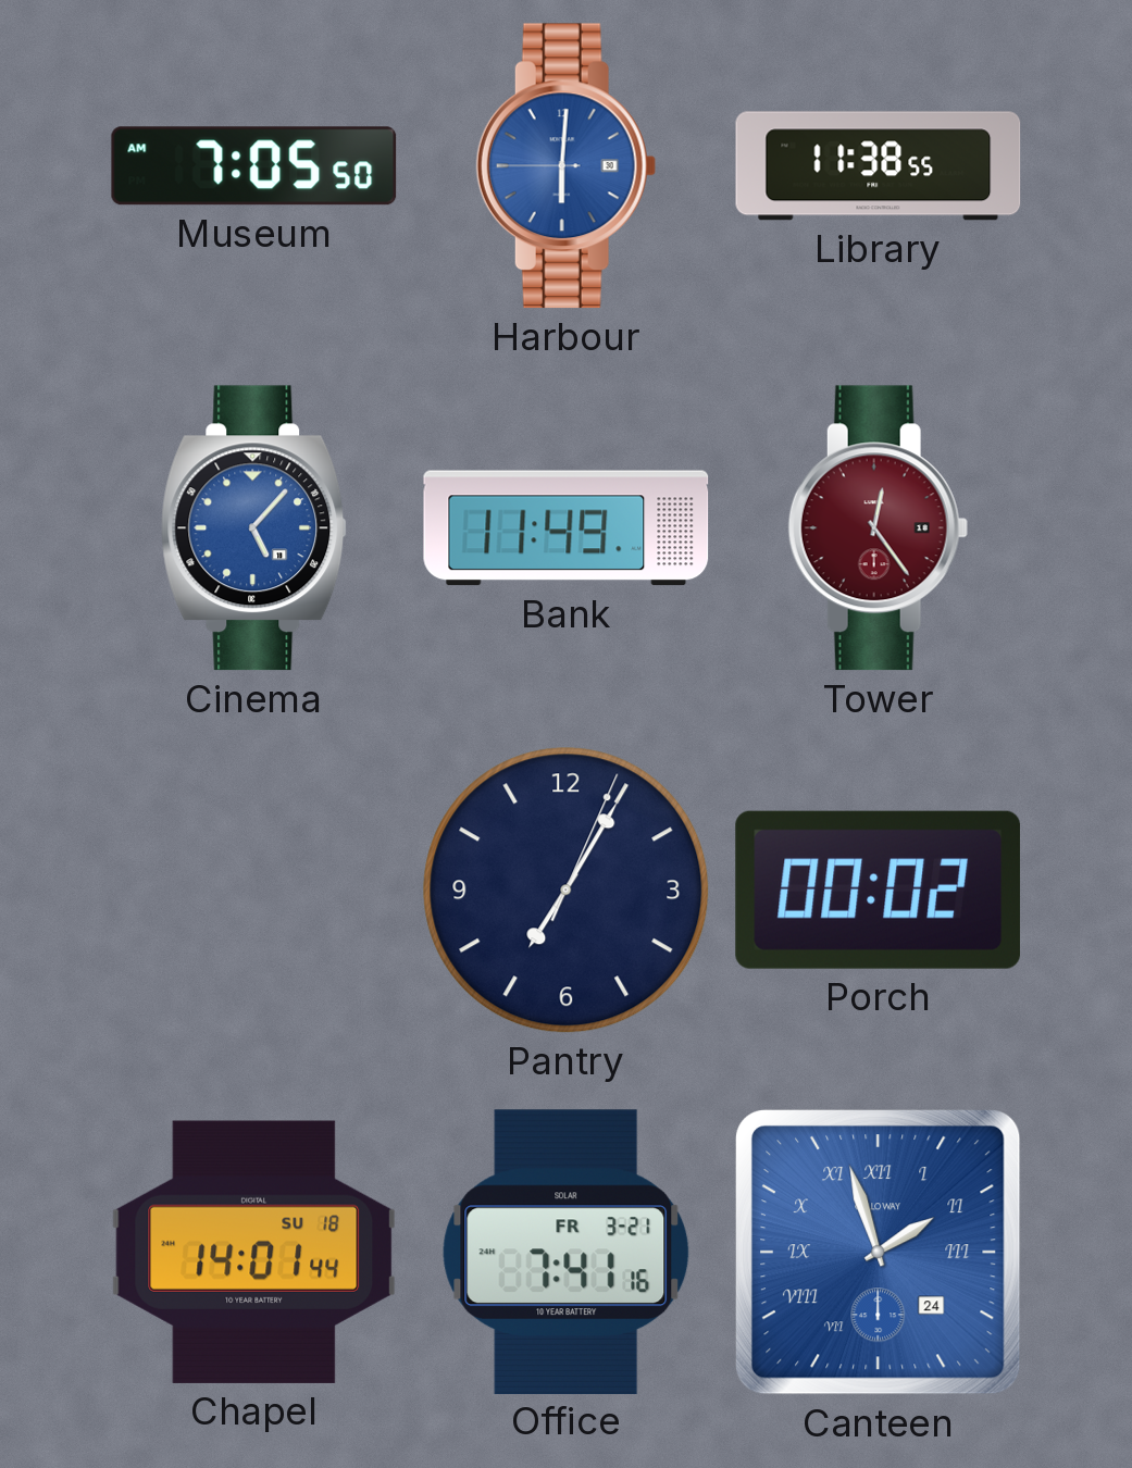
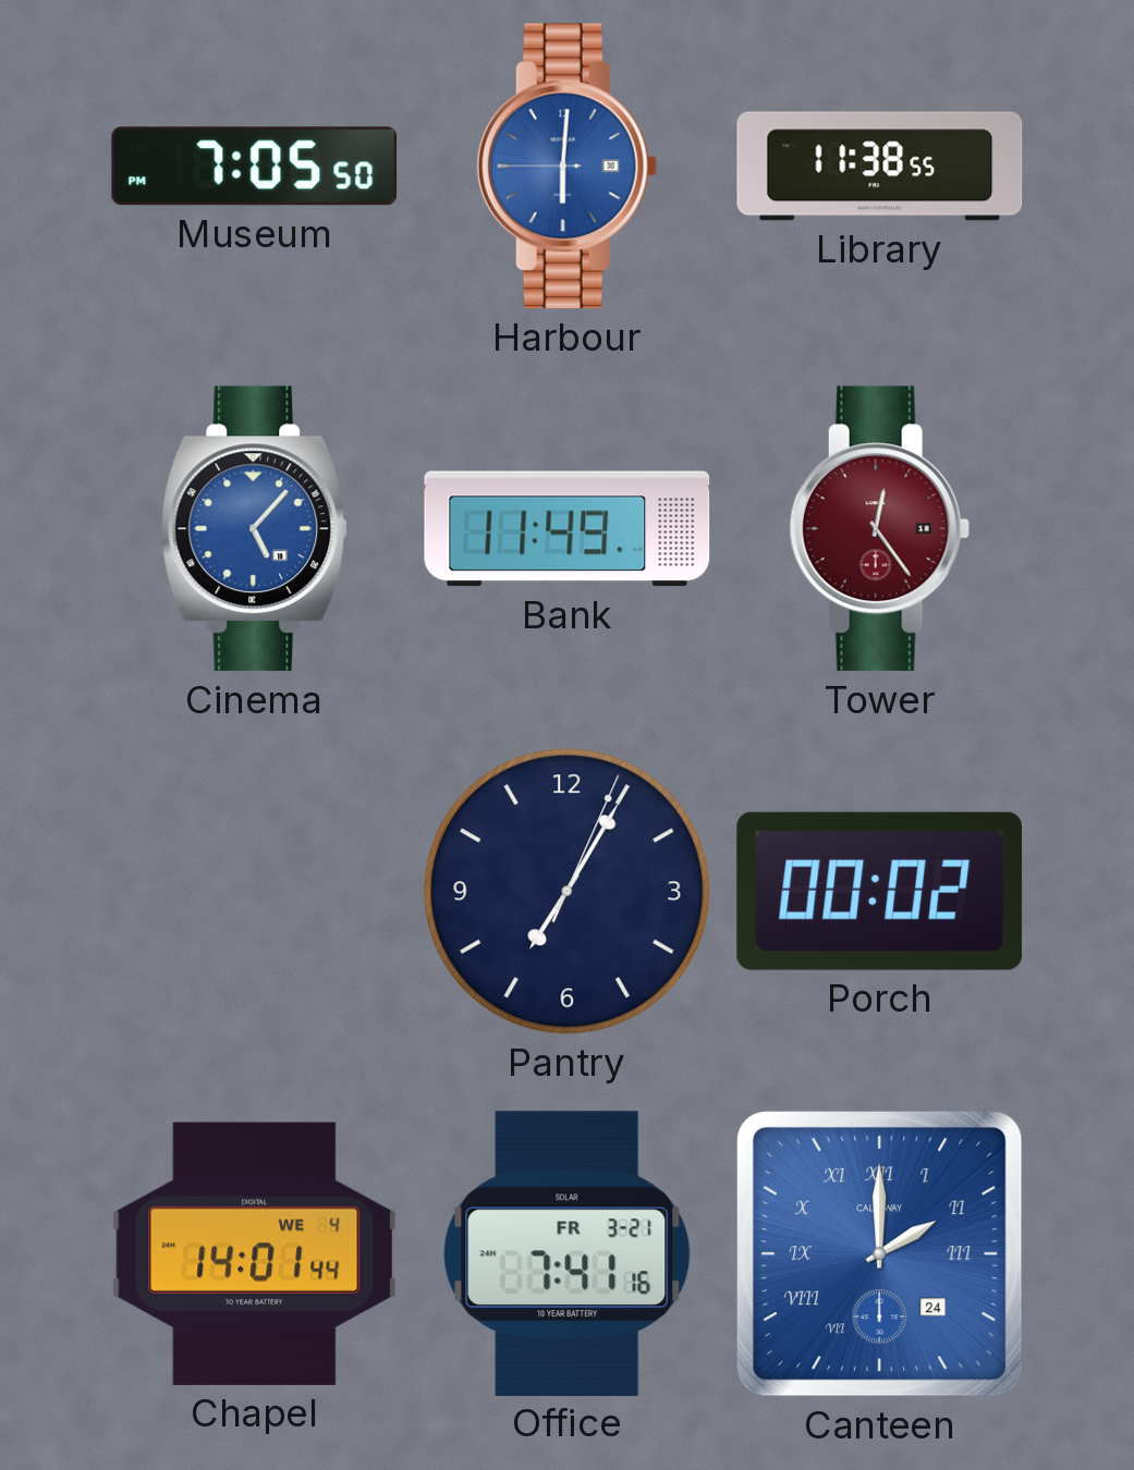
Museum: 7:05:50 AM -> 7:05:50 PM
Chapel date: SU 18 -> WE 4
Canteen: 1:57 -> 2:00
